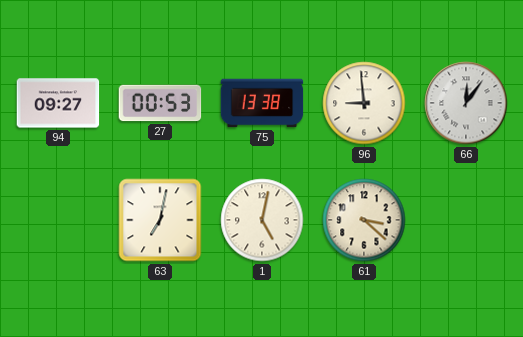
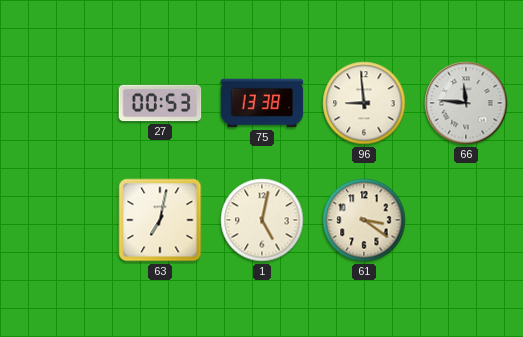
94: 09:27 -> none
66: 12:06 -> 11:46
61: 3:22 -> 3:21
